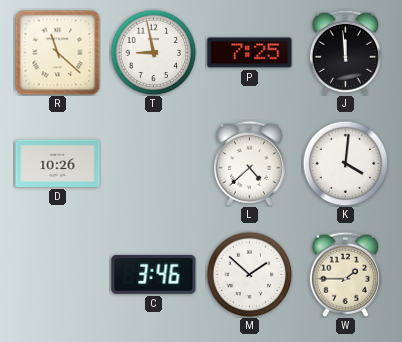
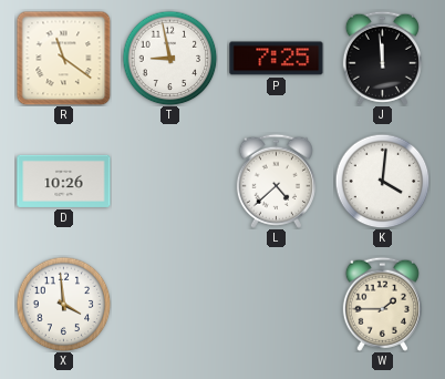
R: 11:22 -> 11:21
X: none -> 3:59
C: 3:46 -> none
M: 1:52 -> none
